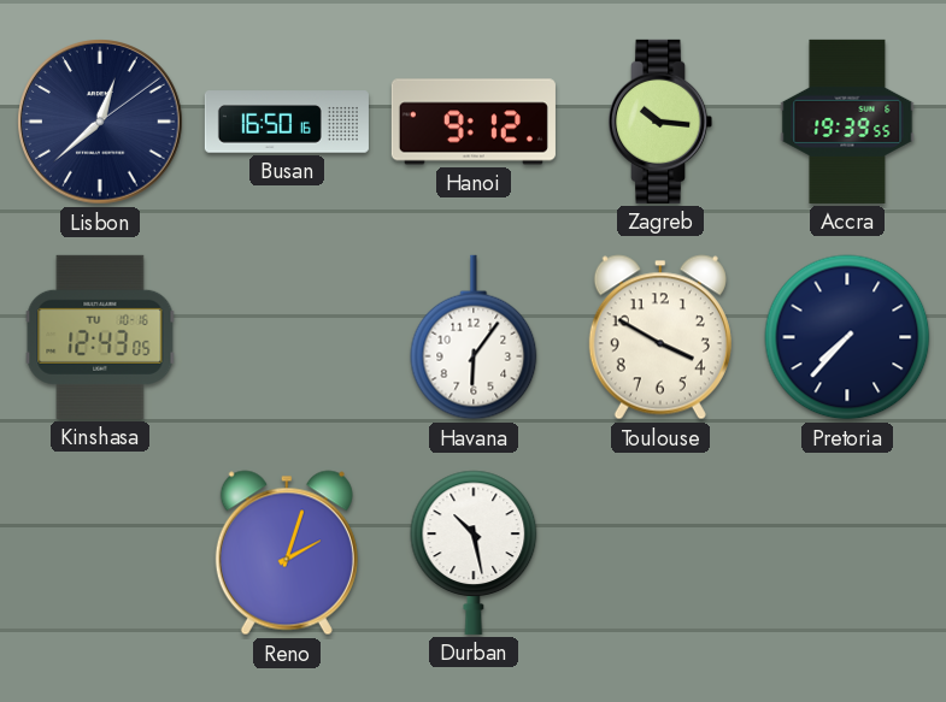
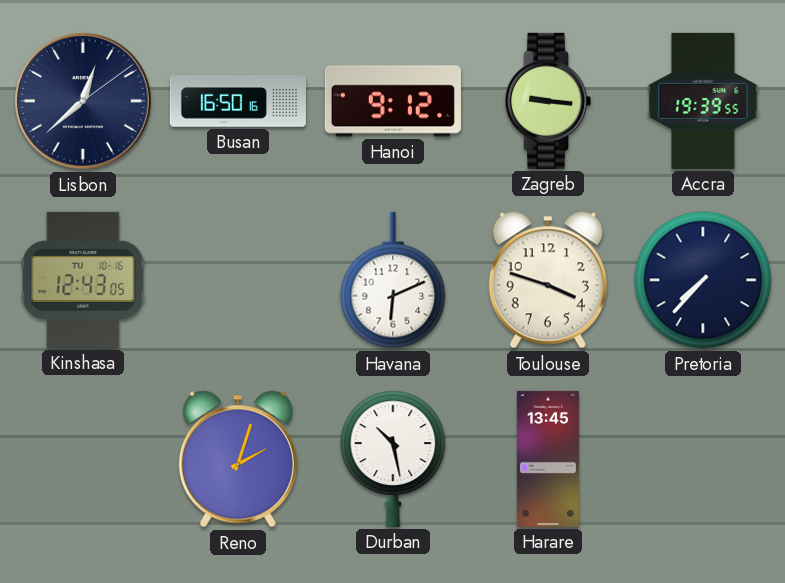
Zagreb: 10:16 -> 9:16
Havana: 6:06 -> 6:11
Toulouse: 3:50 -> 3:48
Harare: none -> 13:45
